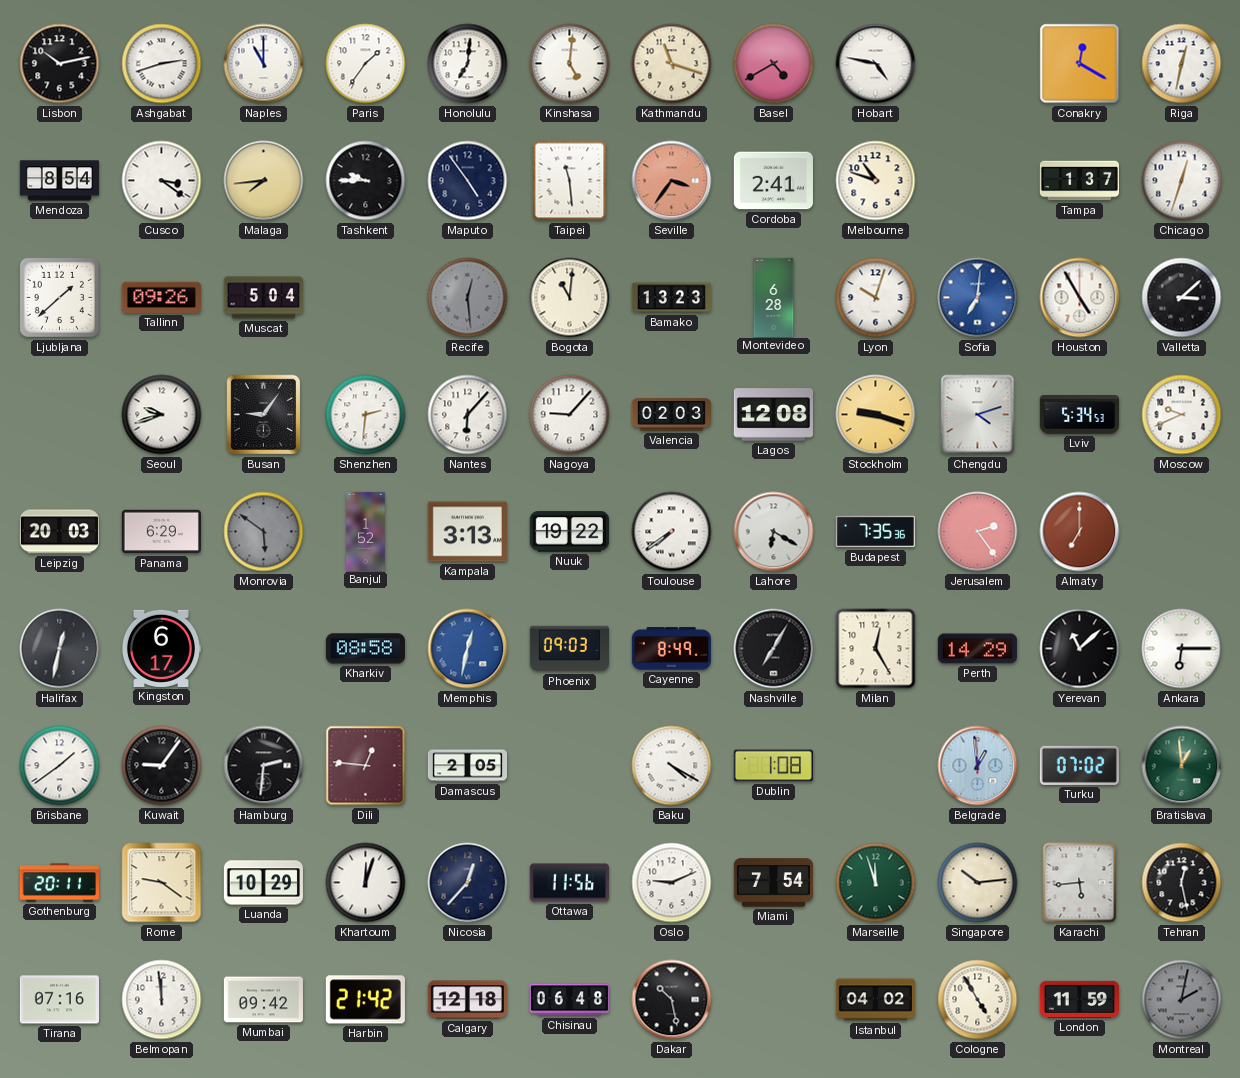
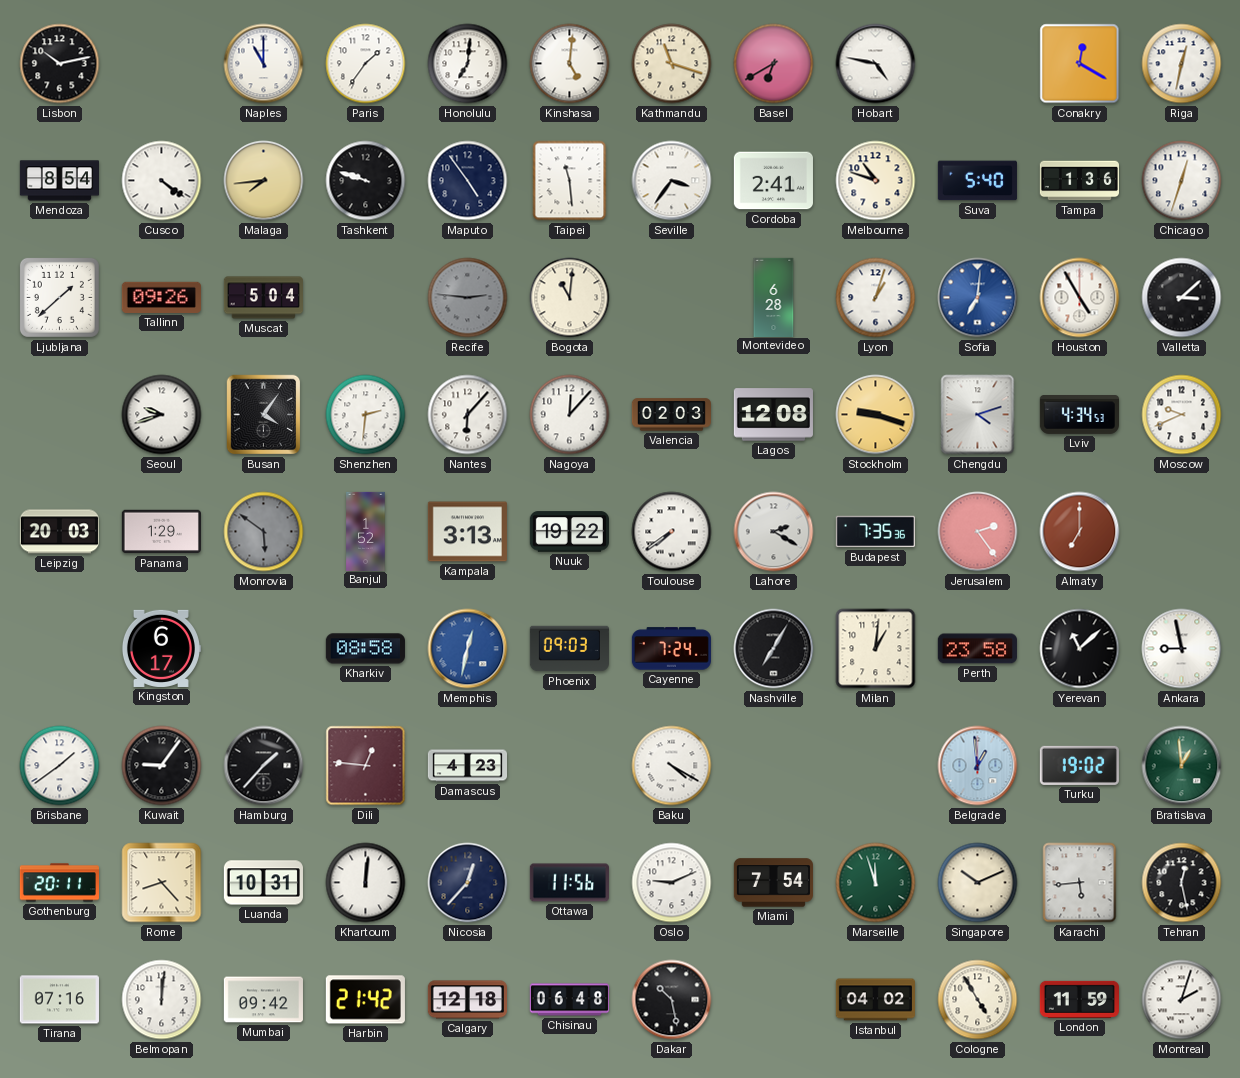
Ashgabat: 2:42 -> none
Basel: 4:40 -> 6:40
Cusco: 3:21 -> 4:21
Tashkent: 9:45 -> 9:48
Seville dial: salmon -> white
Suva: none -> 5:40
Tampa: 1:37 -> 1:36
Recife: 12:29 -> 2:46
Bamako: 13:23 -> none
Lyon: 10:03 -> 1:03
Busan: 9:06 -> 4:06
Nagoya: 9:07 -> 12:07
Lviv: 5:34 -> 4:34
Panama: 6:29 -> 1:29
Lahore: 6:20 -> 2:20
Halifax: 12:32 -> none
Cayenne: 8:49 -> 7:24
Milan: 12:25 -> 1:01
Perth: 14:29 -> 23:58
Ankara: 6:15 -> 8:58
Hamburg: 2:31 -> 1:37
Damascus: 2:05 -> 4:23
Dublin: 1:08 -> none
Turku: 07:02 -> 19:02
Rome: 9:21 -> 8:23
Luanda: 10:29 -> 10:31
Khartoum: 12:03 -> 12:01
Singapore: 10:14 -> 10:11
Belmopan: 11:59 -> 12:01
Montreal: 2:02 -> 2:03
Montreal dial: grey -> white
